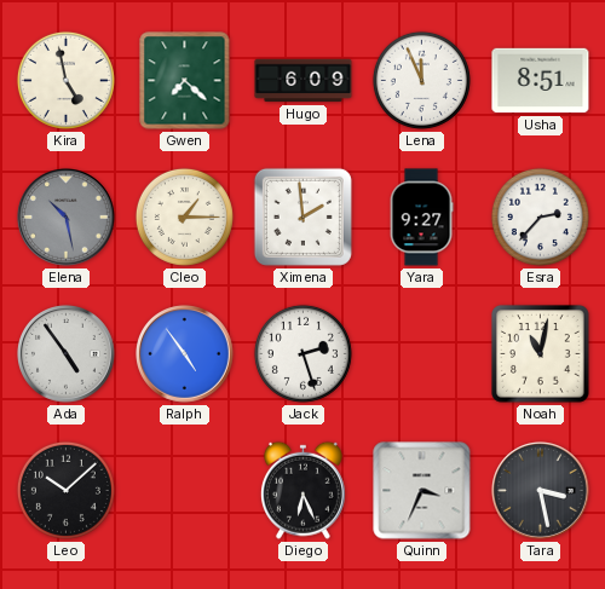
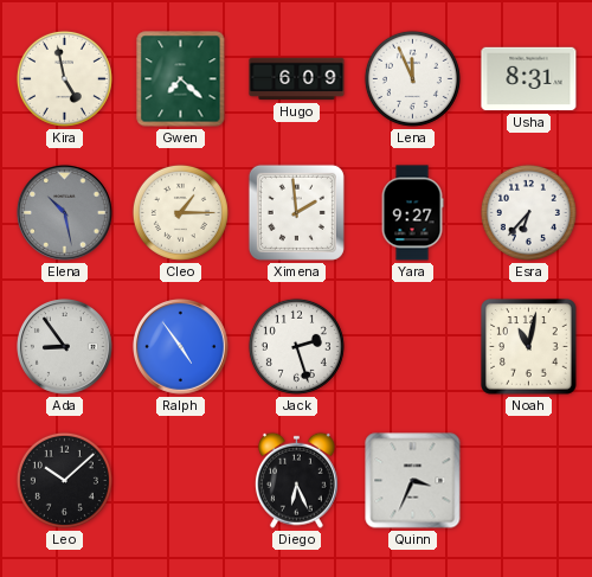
Usha: 8:51 -> 8:31
Esra: 2:37 -> 6:37
Ada: 4:54 -> 8:54
Tara: 3:28 -> none
